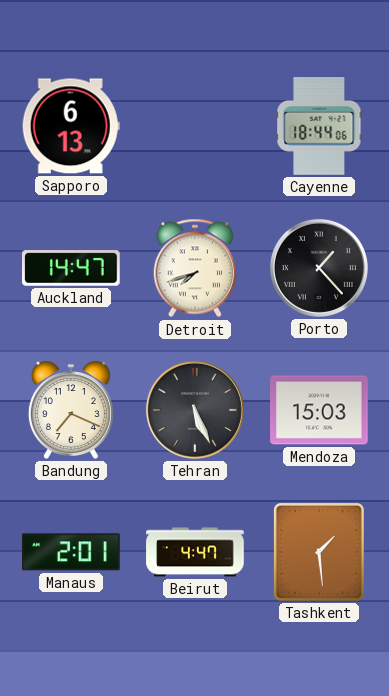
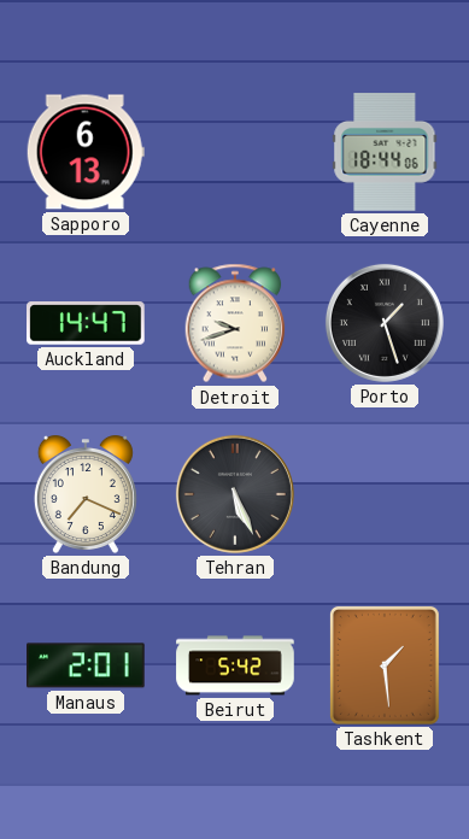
Detroit: 7:42 -> 9:42
Porto: 1:23 -> 1:27
Mendoza: 15:03 -> none
Beirut: 4:47 -> 5:42
